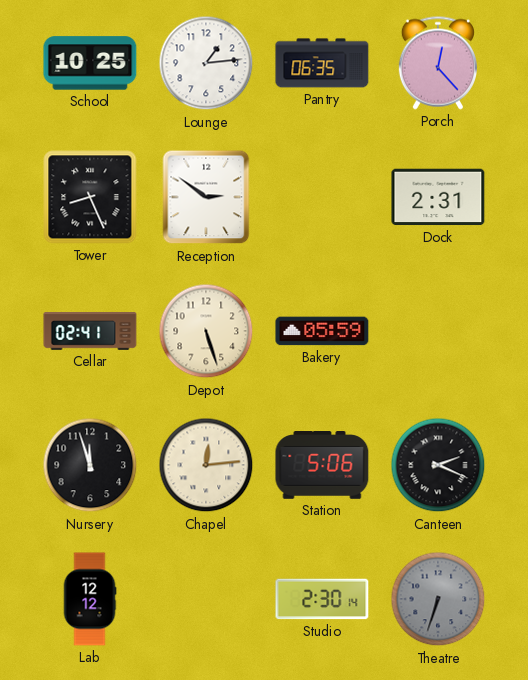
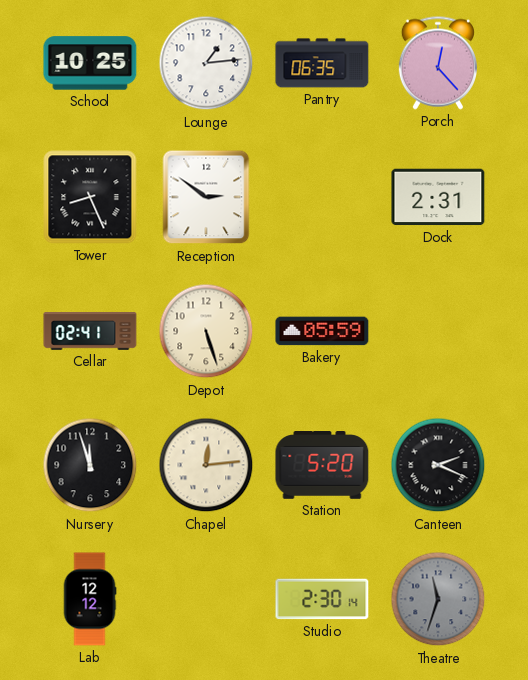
Station: 5:06 -> 5:20
Theatre: 6:33 -> 11:33
